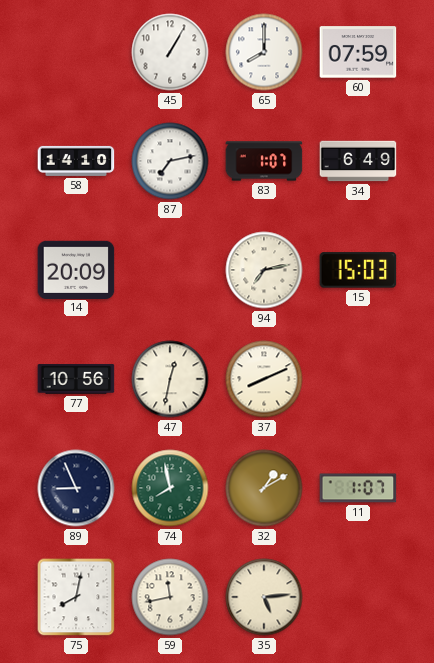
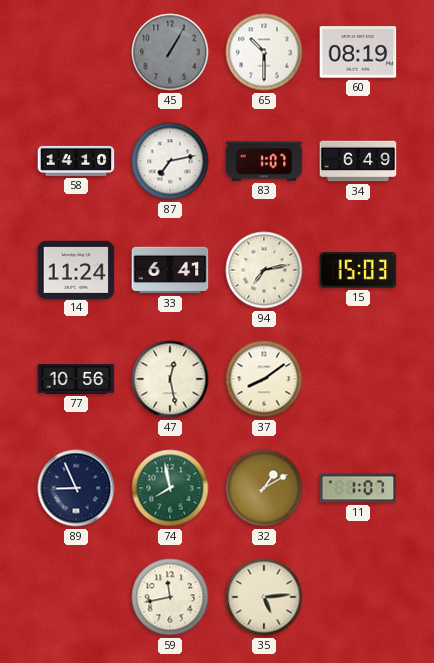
45 dial: white -> grey
65: 8:00 -> 10:30
60: 07:59 -> 08:19
14: 20:09 -> 11:24
33: none -> 6:41
47: 12:32 -> 12:28
37: 8:11 -> 8:09
75: 8:02 -> none
